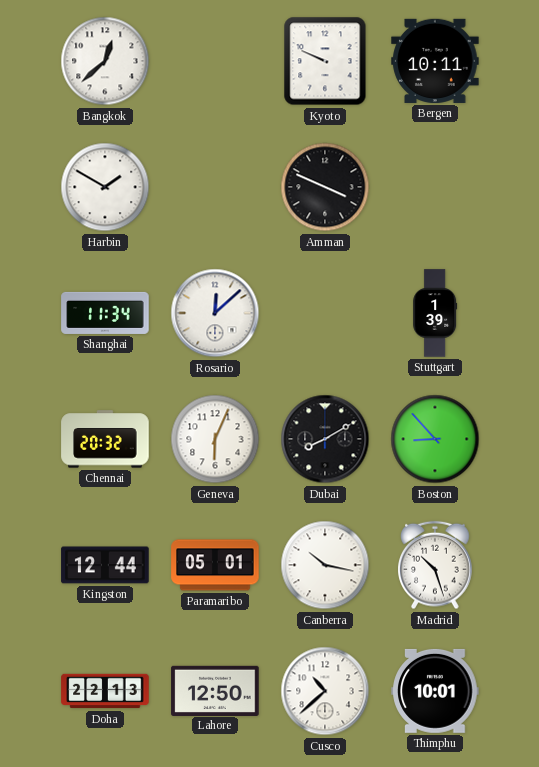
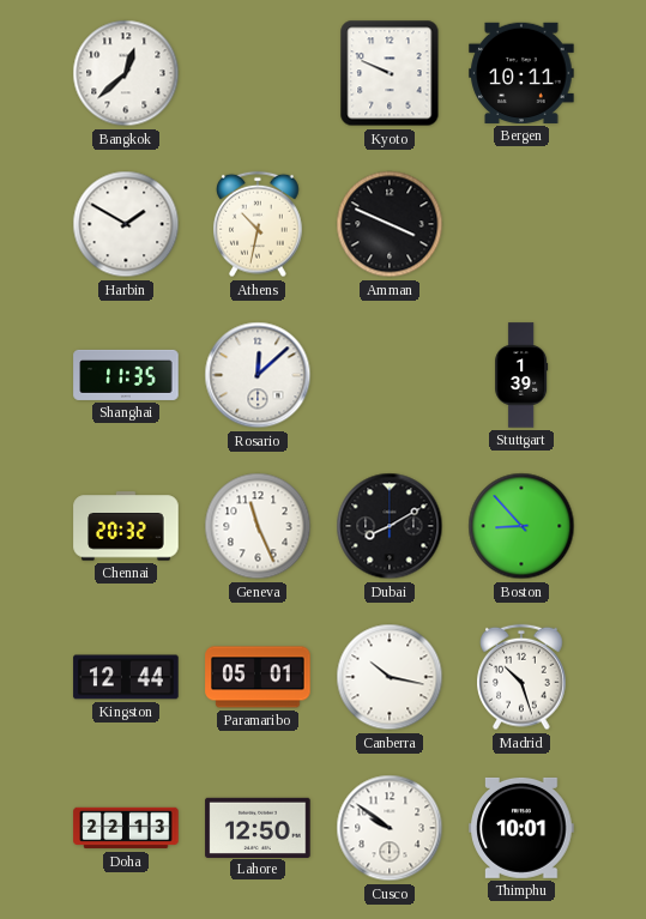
Athens: none -> 10:32
Shanghai: 11:34 -> 11:35
Geneva: 6:04 -> 11:26
Cusco: 10:38 -> 9:51
